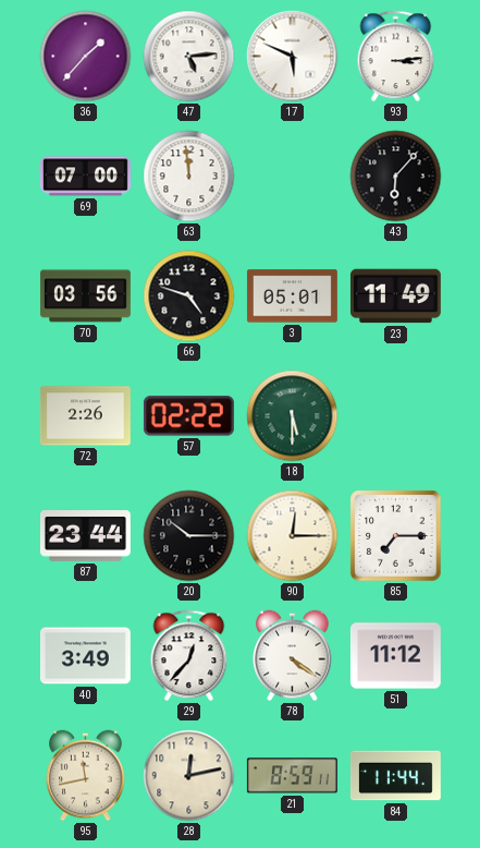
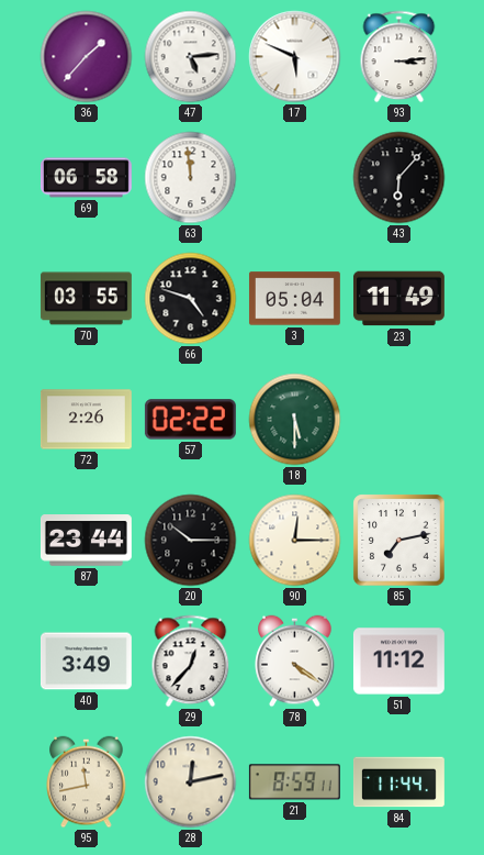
69: 07:00 -> 06:58
70: 03:56 -> 03:55
3: 05:01 -> 05:04
85: 7:15 -> 7:13
